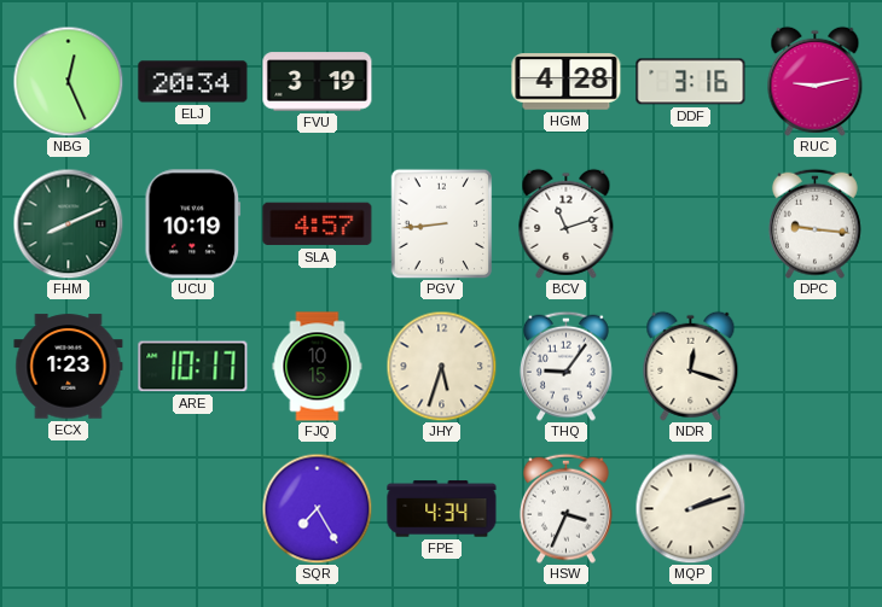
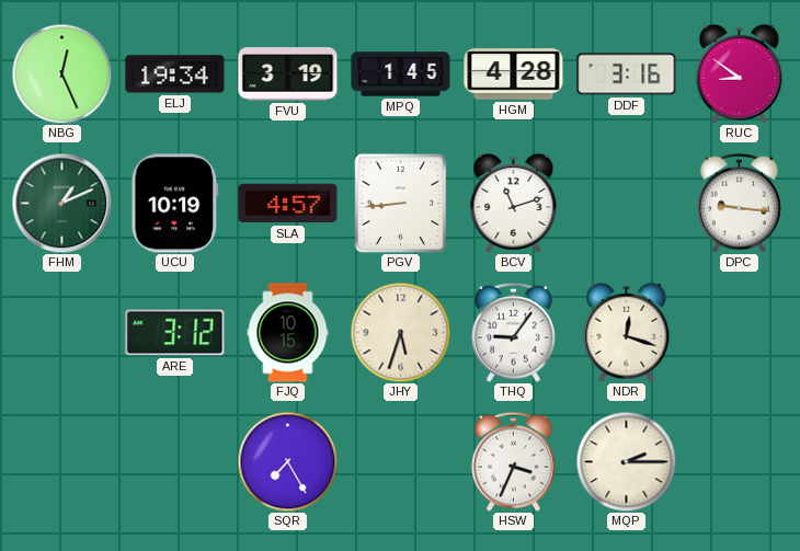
ELJ: 20:34 -> 19:34
MPQ: none -> 1:45
RUC: 9:13 -> 8:51
FHM: 8:11 -> 1:11
ECX: 1:23 -> none
ARE: 10:17 -> 3:12
FPE: 4:34 -> none
MQP: 2:12 -> 2:15
